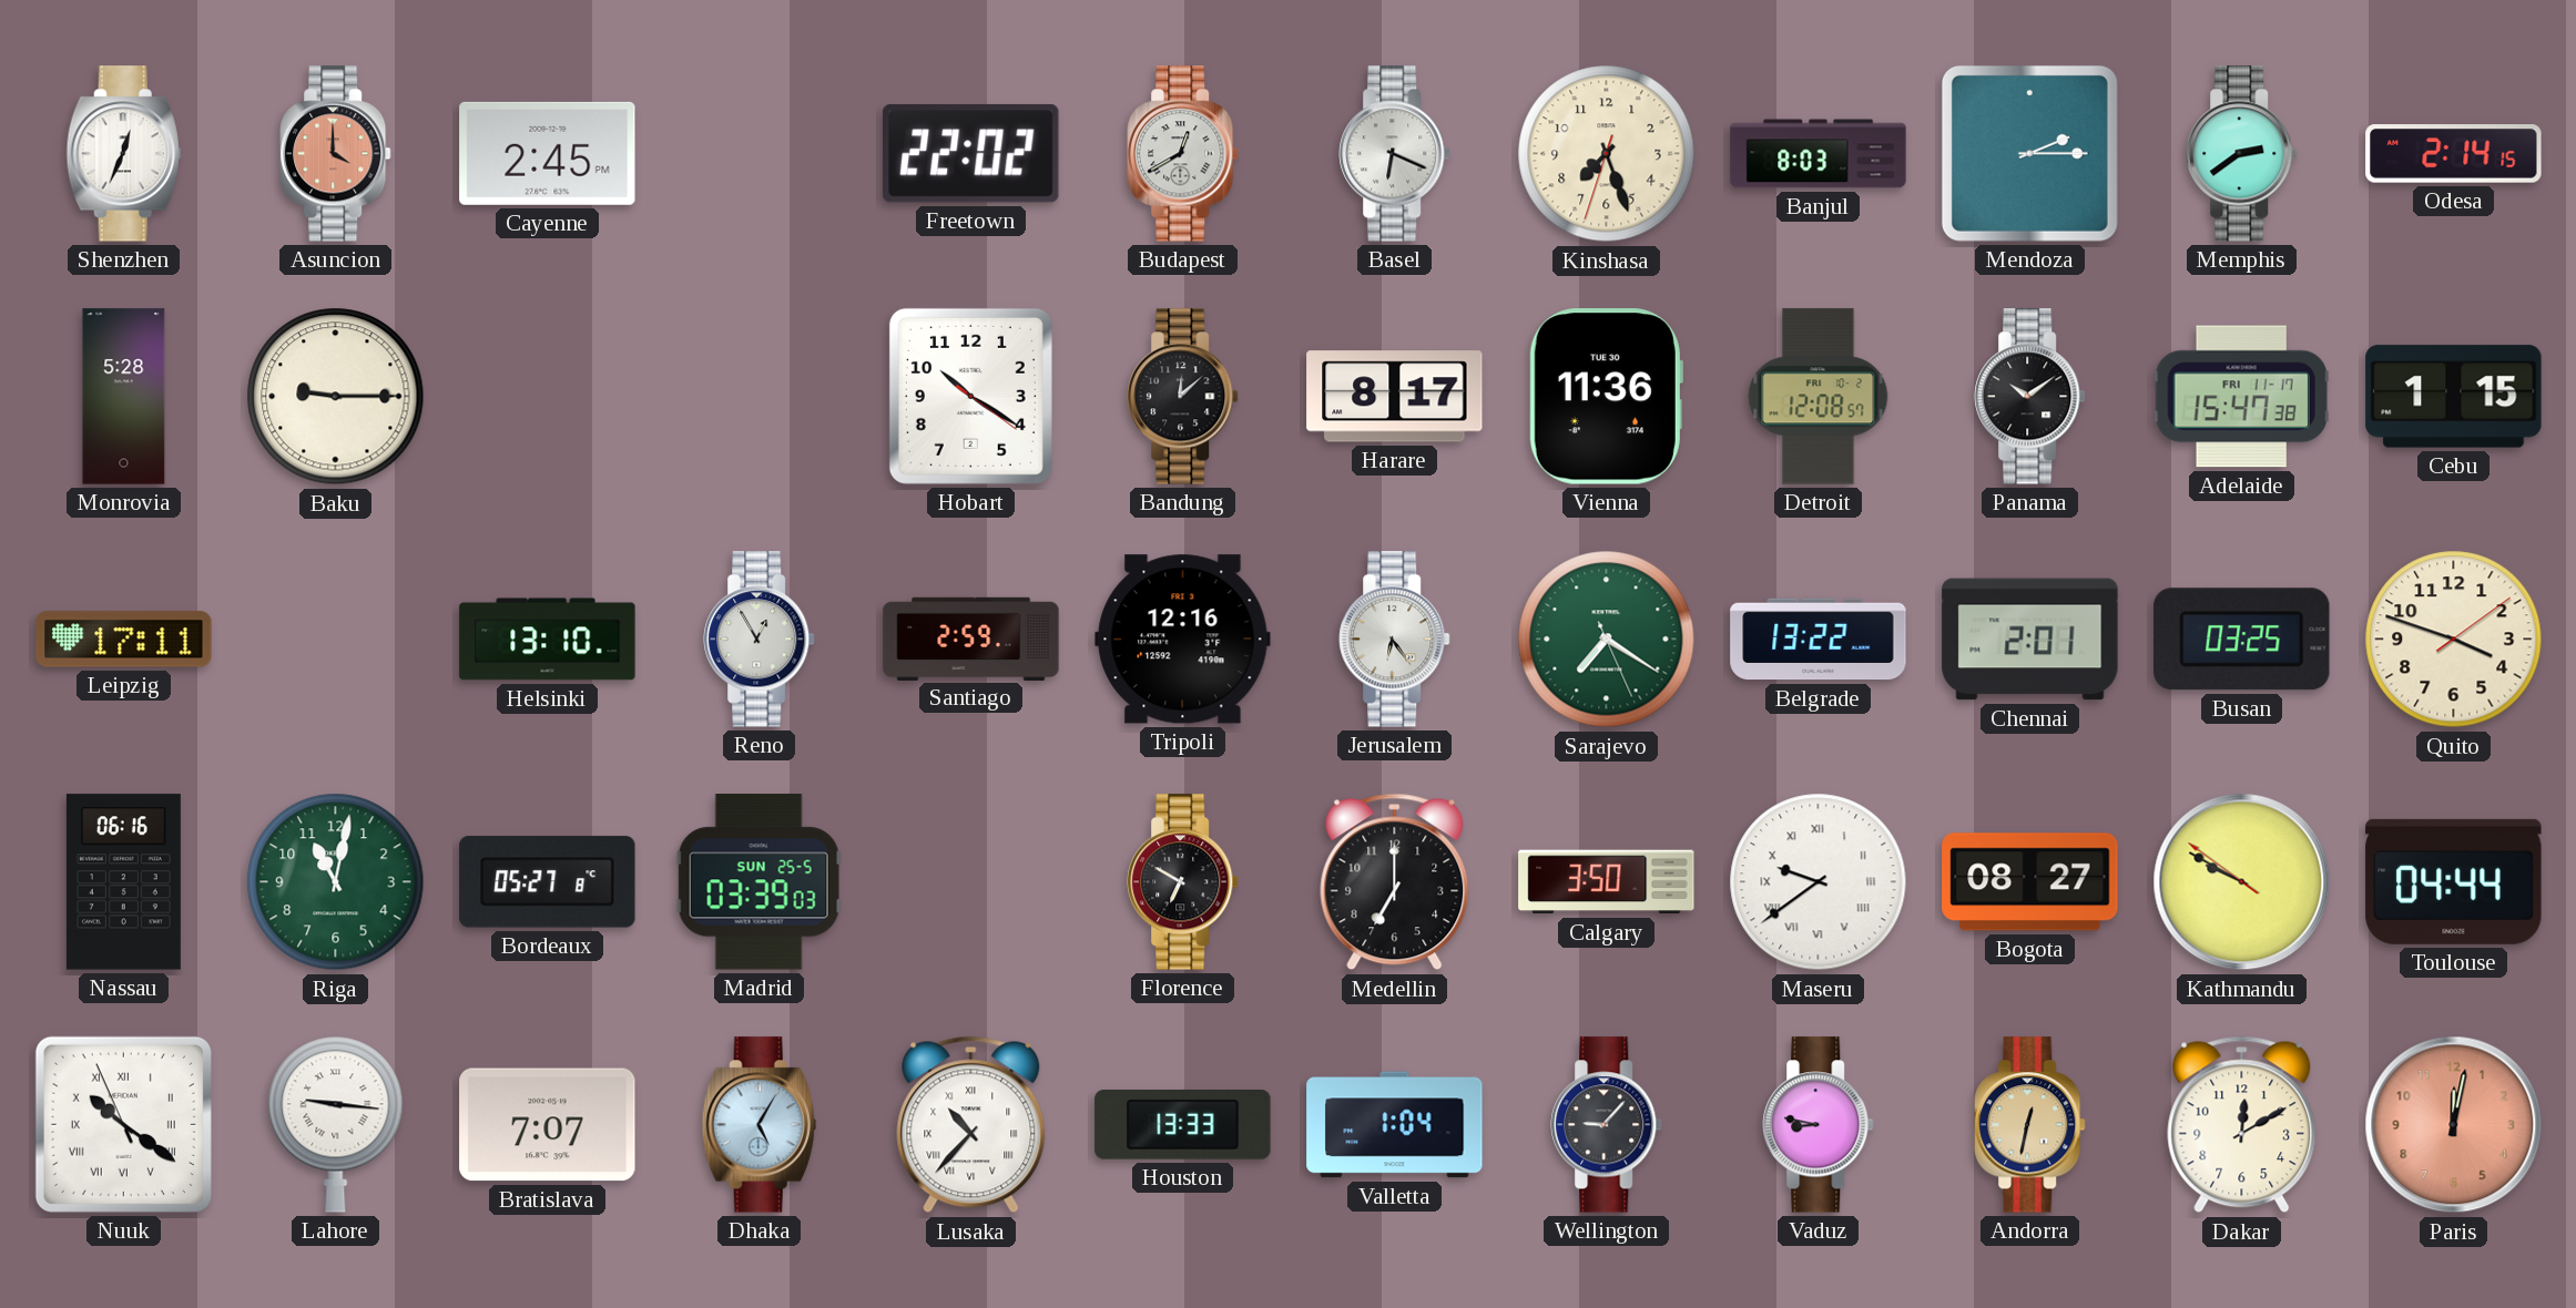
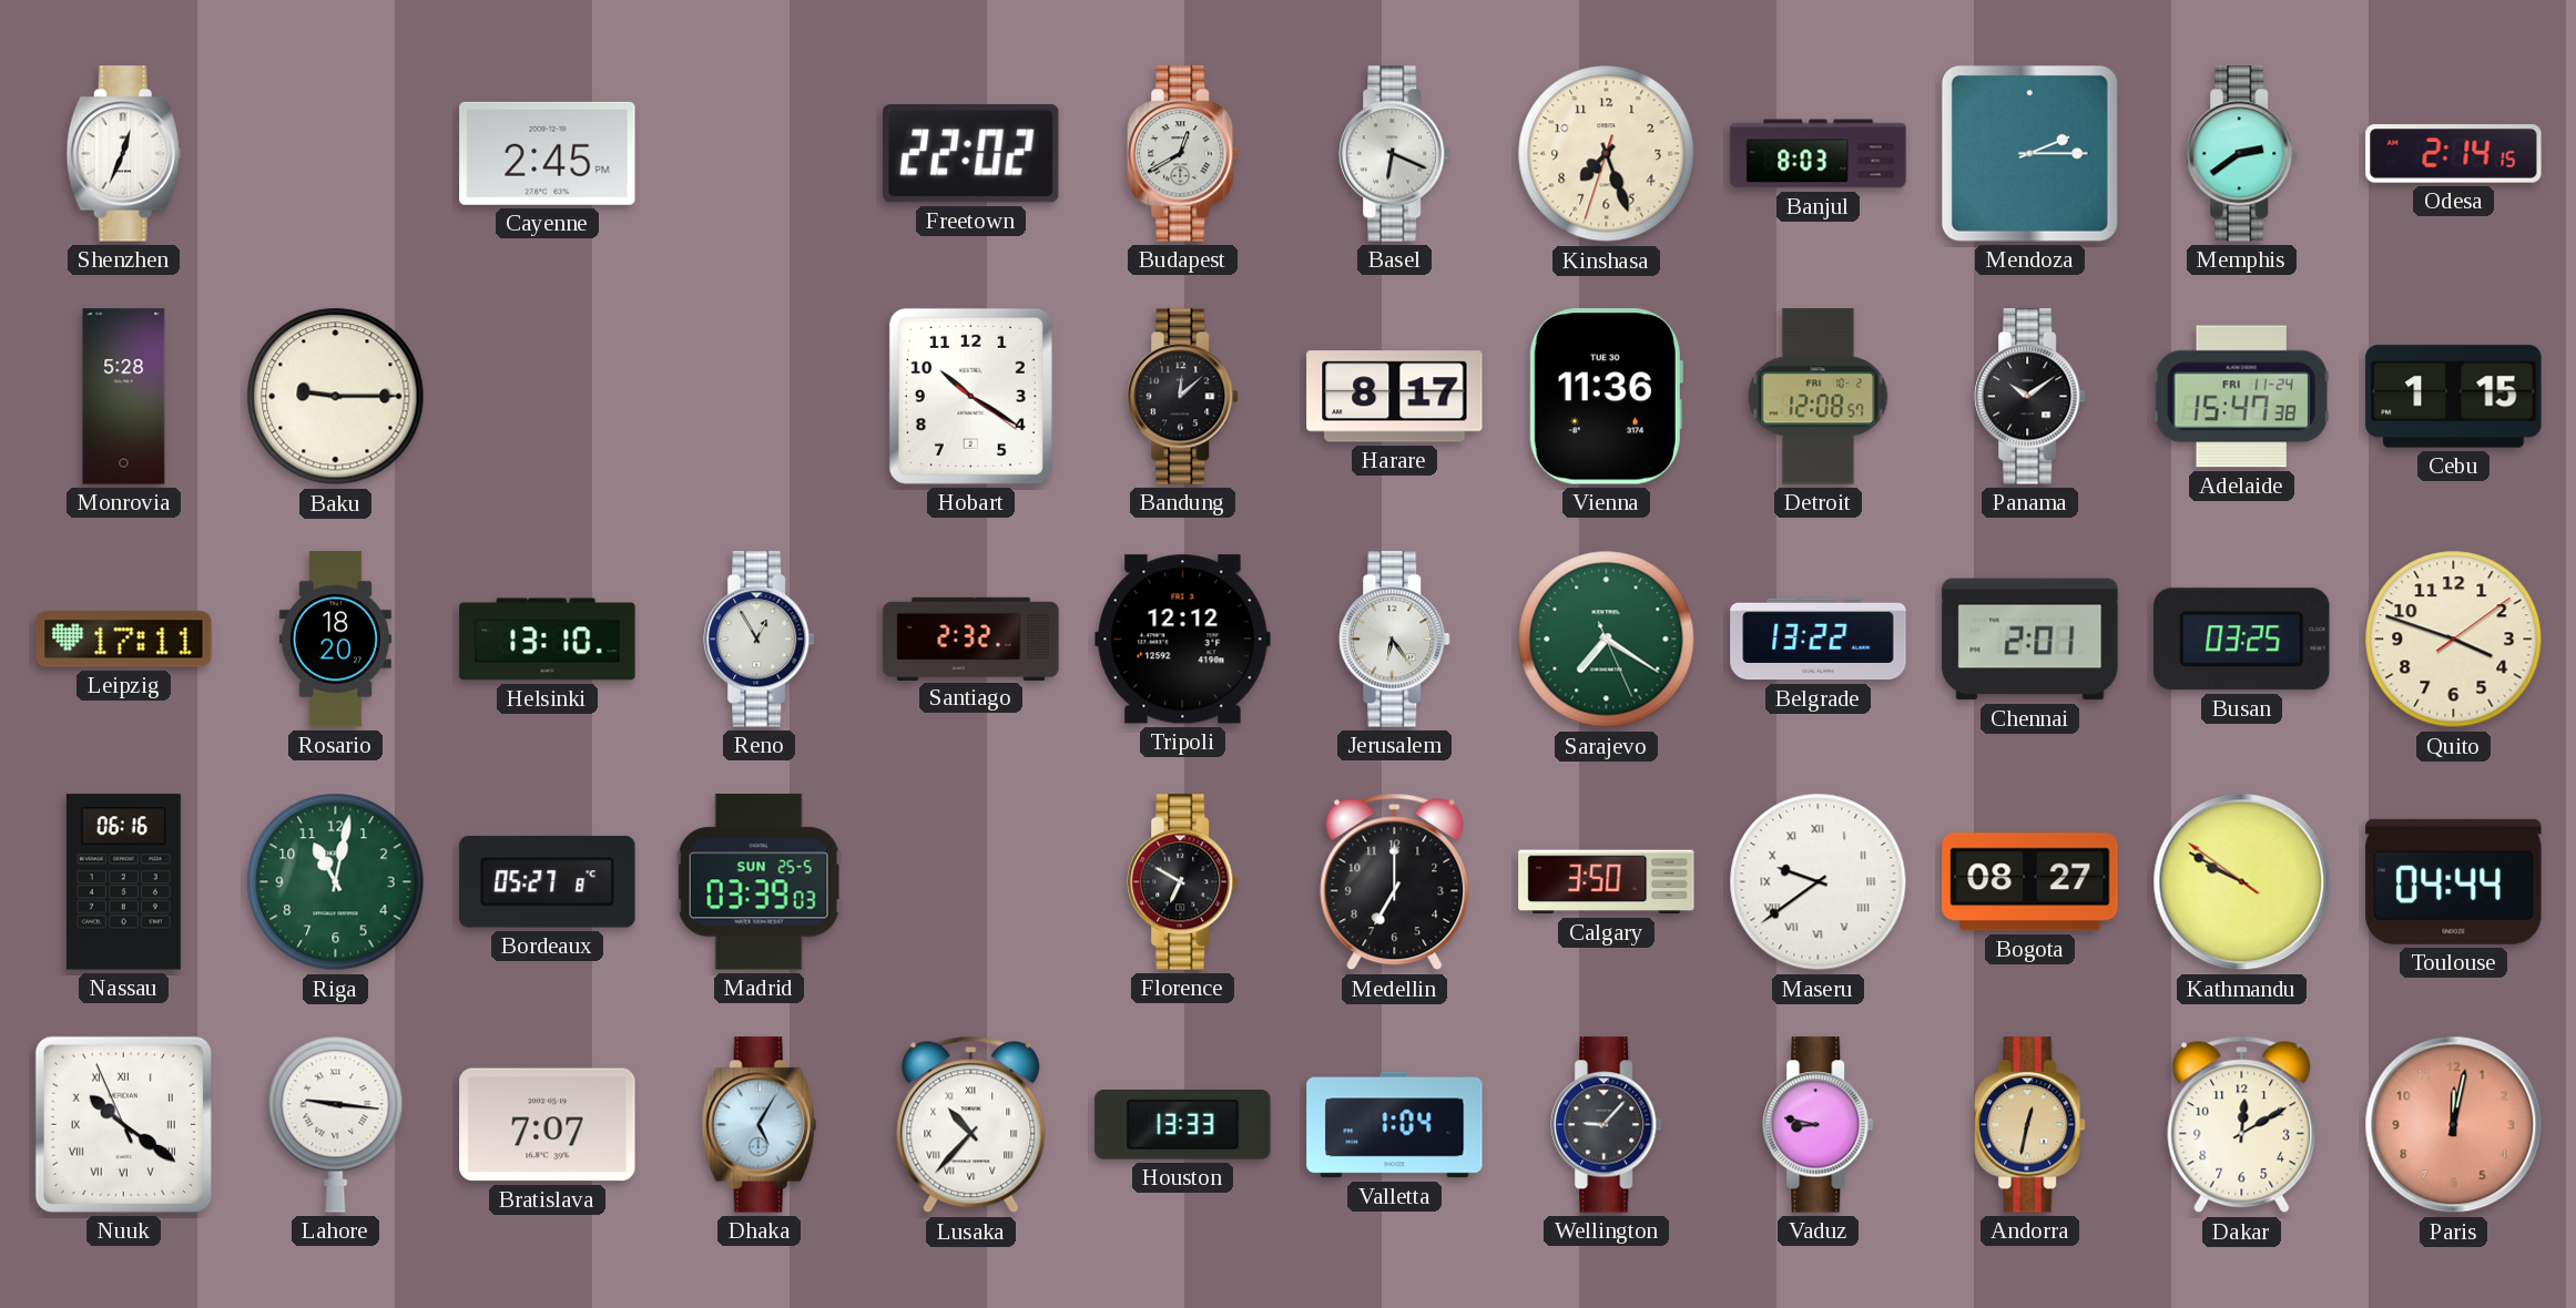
Asuncion: 4:00 -> none
Adelaide date: FRI 11-17 -> FRI 11-24
Rosario: none -> 18:20
Santiago: 2:59 -> 2:32
Tripoli: 12:16 -> 12:12
